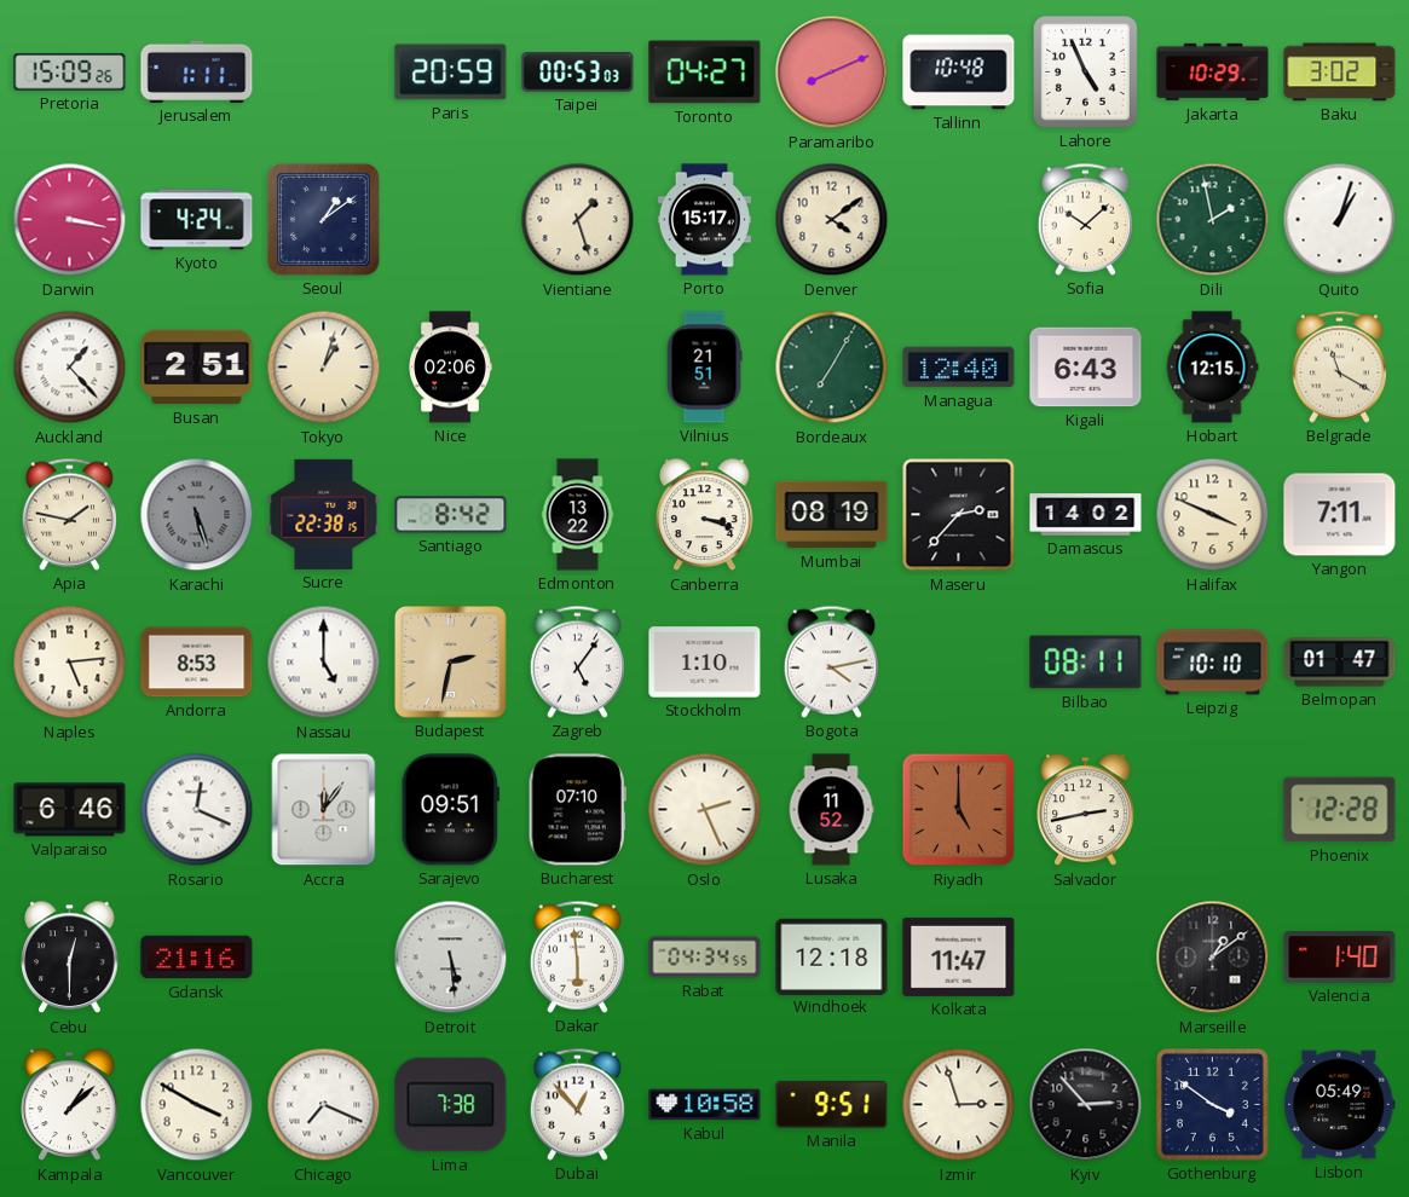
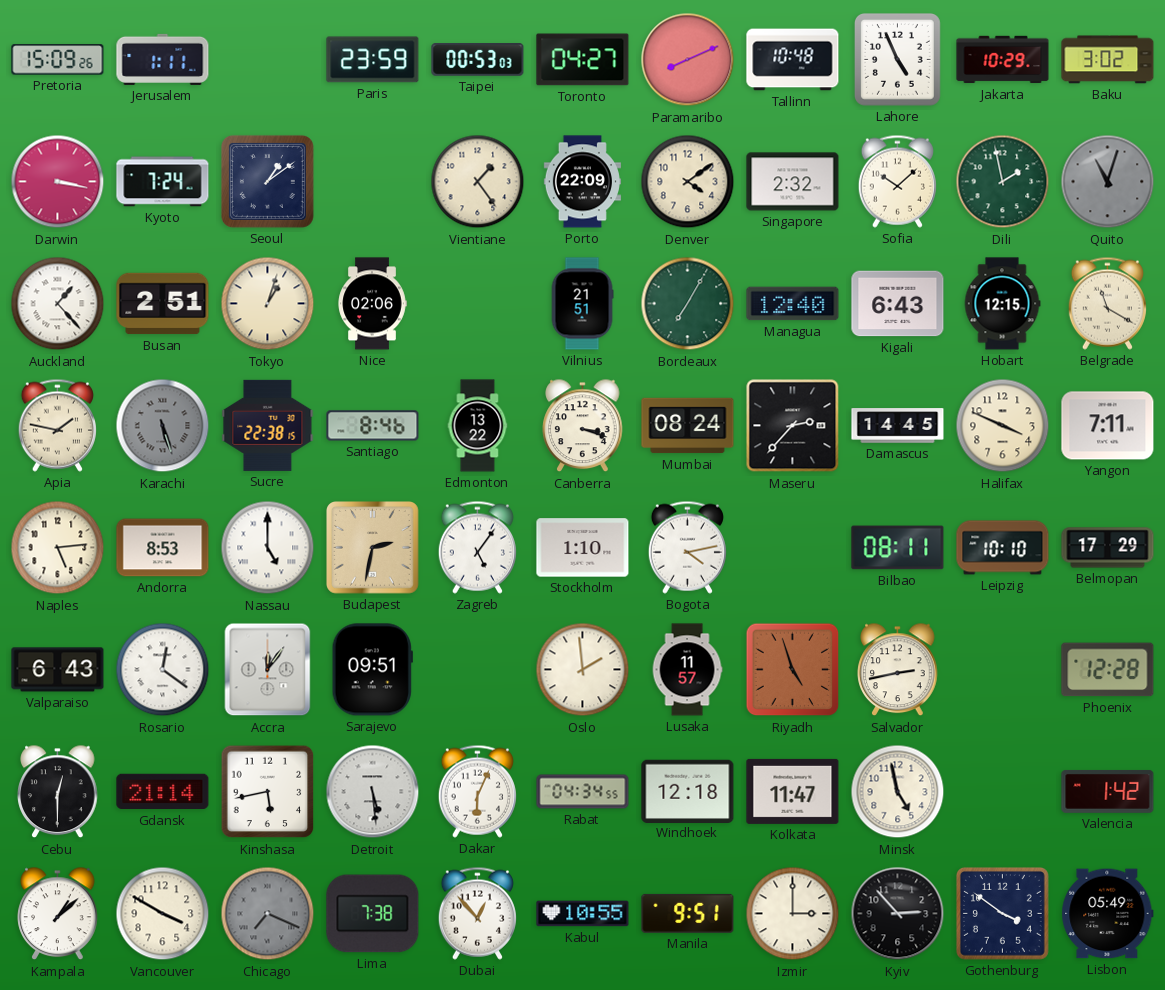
Paris: 20:59 -> 23:59
Kyoto: 4:24 -> 7:24
Vientiane: 1:27 -> 1:24
Porto: 15:17 -> 22:09
Singapore: none -> 2:32
Quito: 1:03 -> 11:03
Quito dial: white -> grey
Santiago: 8:42 -> 8:46
Mumbai: 08:19 -> 08:24
Damascus: 14:02 -> 14:45
Belmopan: 01:47 -> 17:29
Valparaiso: 6:46 -> 6:43
Rosario: 12:19 -> 12:21
Bucharest: 07:10 -> none
Oslo: 2:26 -> 1:59
Lusaka: 11:52 -> 11:57
Riyadh: 5:00 -> 4:57
Gdansk: 21:16 -> 21:14
Kinshasa: none -> 5:43
Dakar: 5:59 -> 6:04
Minsk: none -> 4:58
Marseille: 1:09 -> none
Valencia: 1:40 -> 1:42
Chicago dial: white -> grey
Kabul: 10:58 -> 10:55
Izmir: 2:57 -> 3:00
